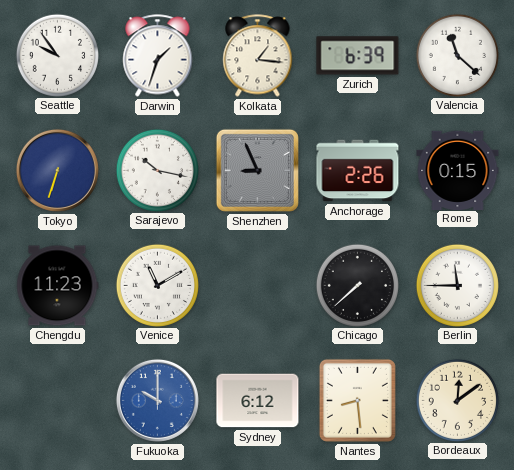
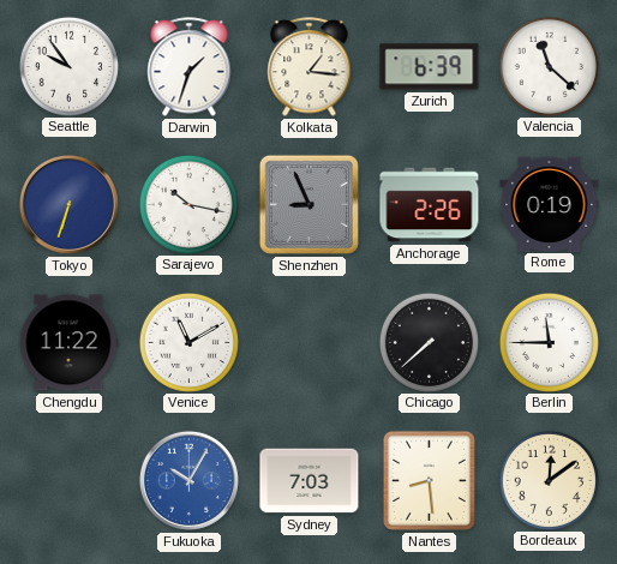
Rome: 0:15 -> 0:19
Chengdu: 11:23 -> 11:22
Fukuoka: 10:00 -> 10:05
Sydney: 6:12 -> 7:03
